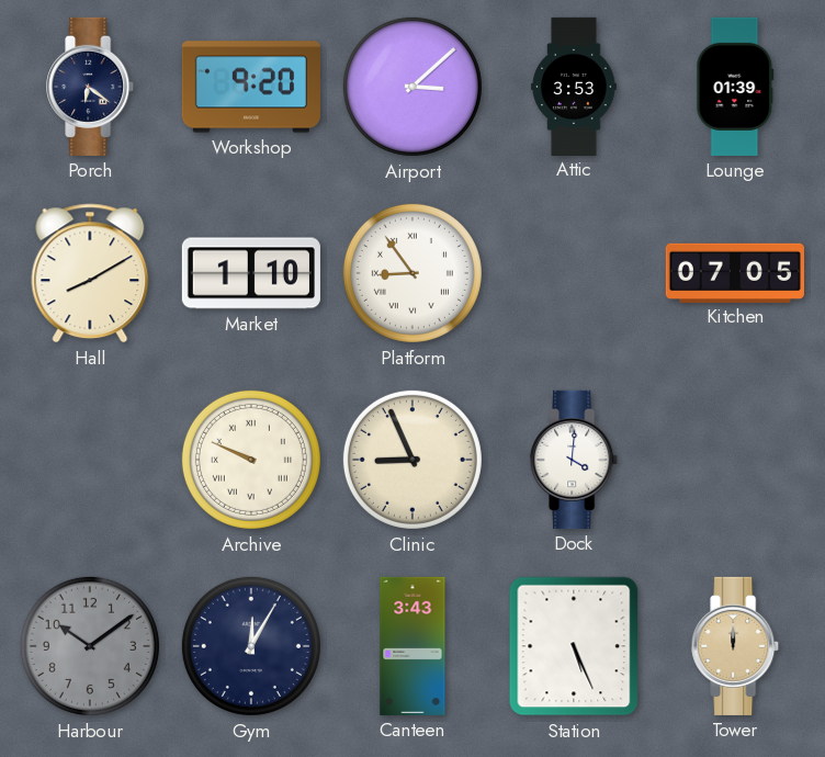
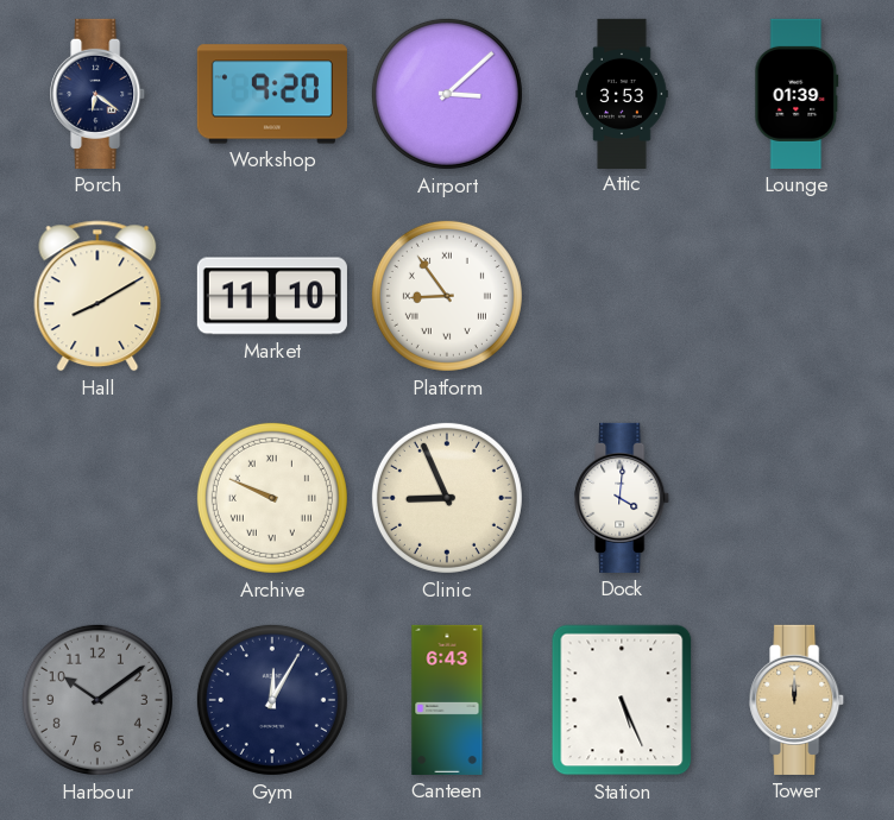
Market: 1:10 -> 11:10
Kitchen: 07:05 -> none
Canteen: 3:43 -> 6:43
